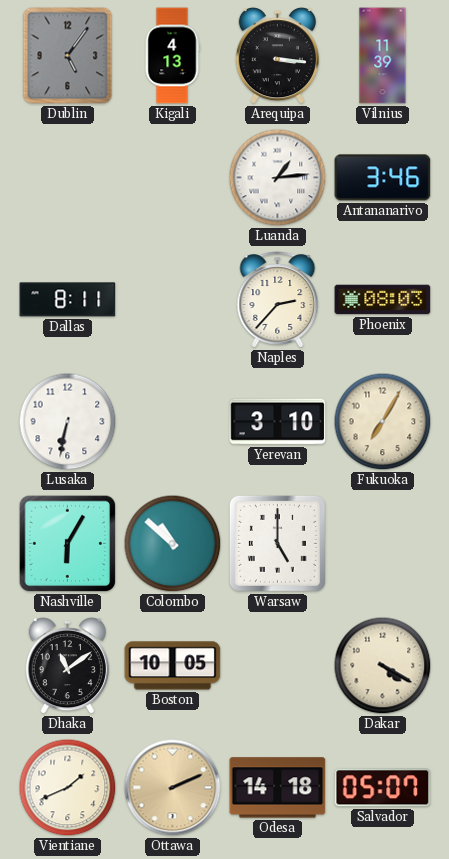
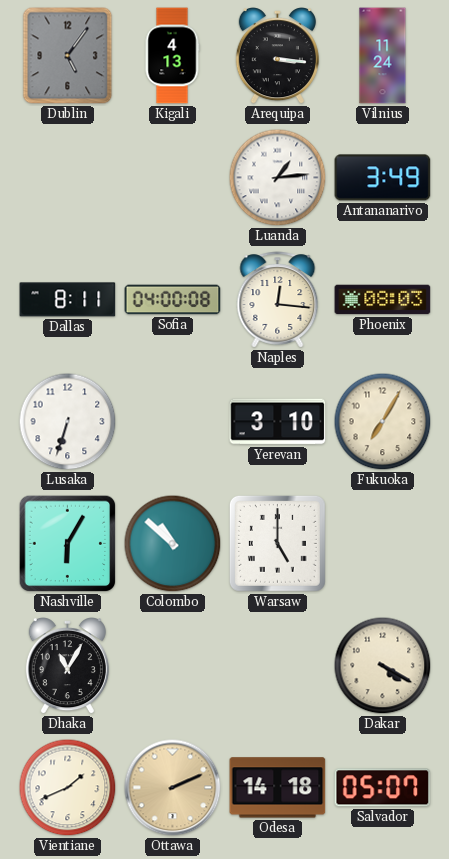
Vilnius: 11:39 -> 11:24
Antananarivo: 3:46 -> 3:49
Sofia: none -> 04:00
Naples: 2:37 -> 12:16
Lusaka: 6:32 -> 6:33
Dhaka: 11:09 -> 11:05
Boston: 10:05 -> none
